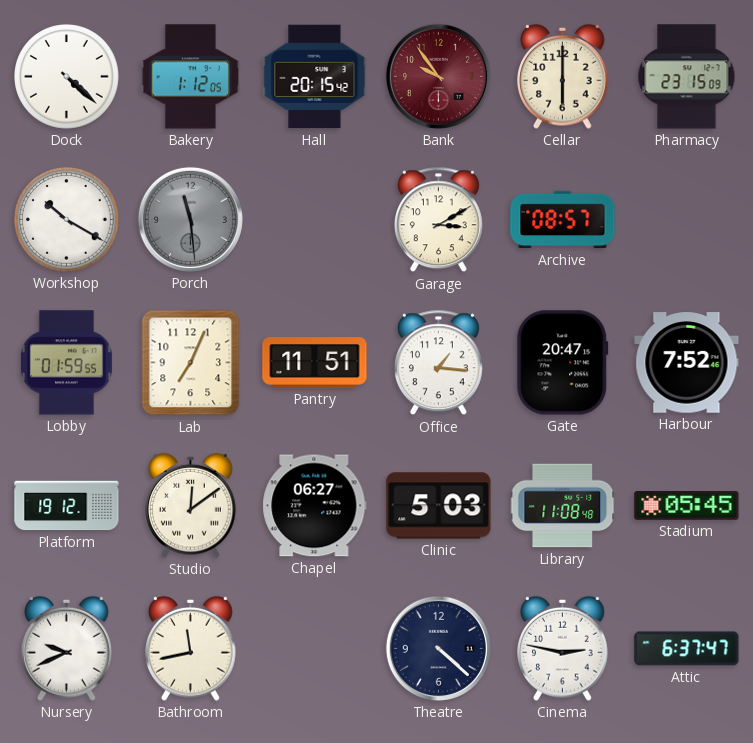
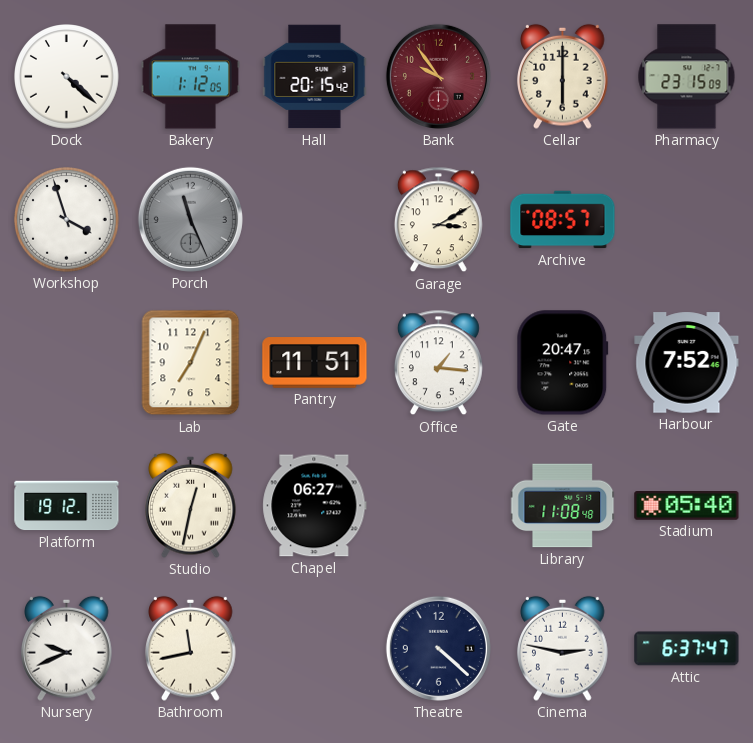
Workshop: 10:20 -> 3:57
Porch: 11:29 -> 11:26
Lobby: 01:59 -> none
Studio: 12:09 -> 12:32
Clinic: 5:03 -> none
Stadium: 05:45 -> 05:40
